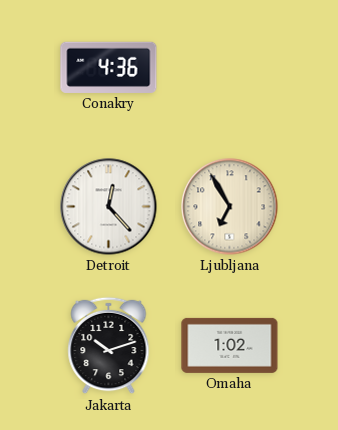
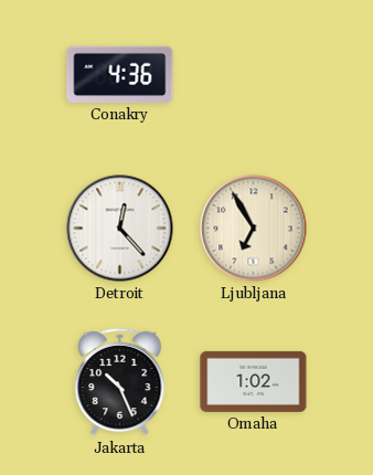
Jakarta: 10:12 -> 10:26
